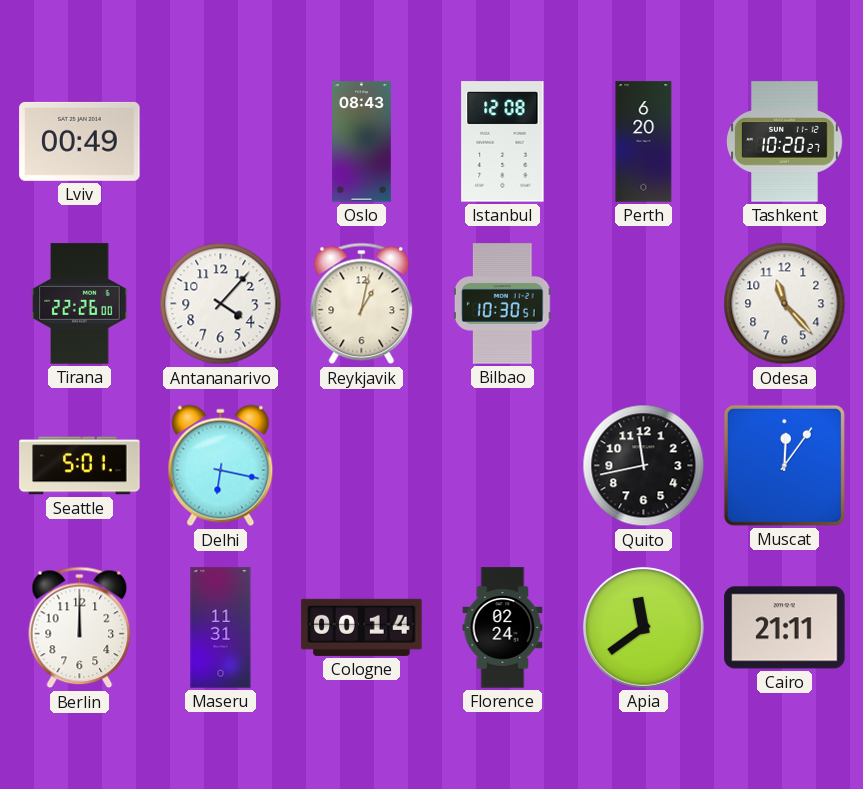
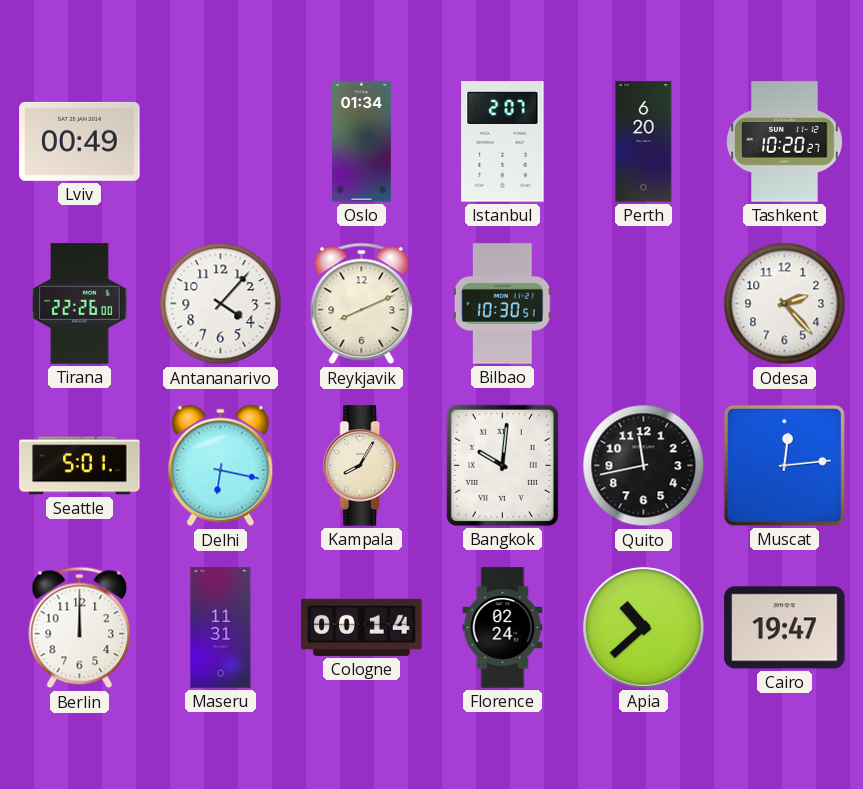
Oslo: 08:43 -> 01:34
Istanbul: 12:08 -> 2:07
Reykjavik: 1:02 -> 8:11
Odesa: 11:23 -> 2:23
Kampala: none -> 8:05
Bangkok: none -> 10:01
Muscat: 12:06 -> 12:14
Apia: 11:39 -> 10:38
Cairo: 21:11 -> 19:47
